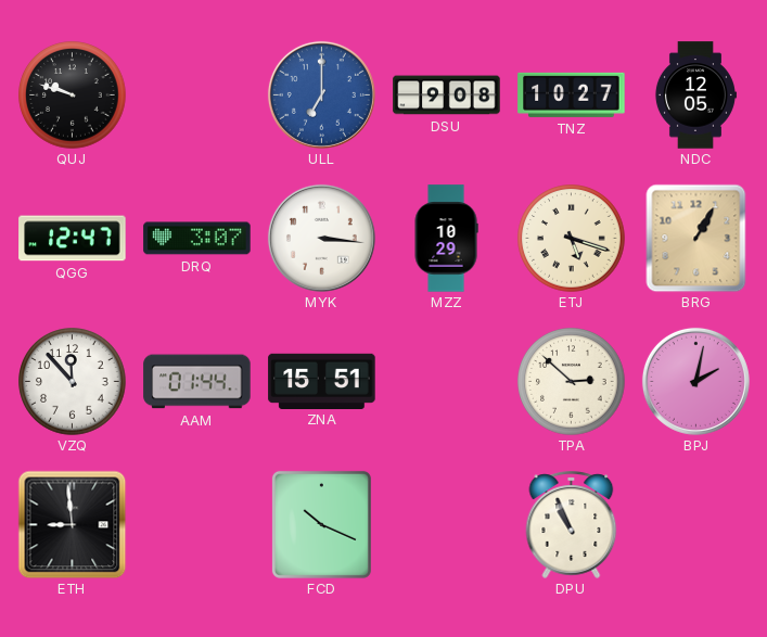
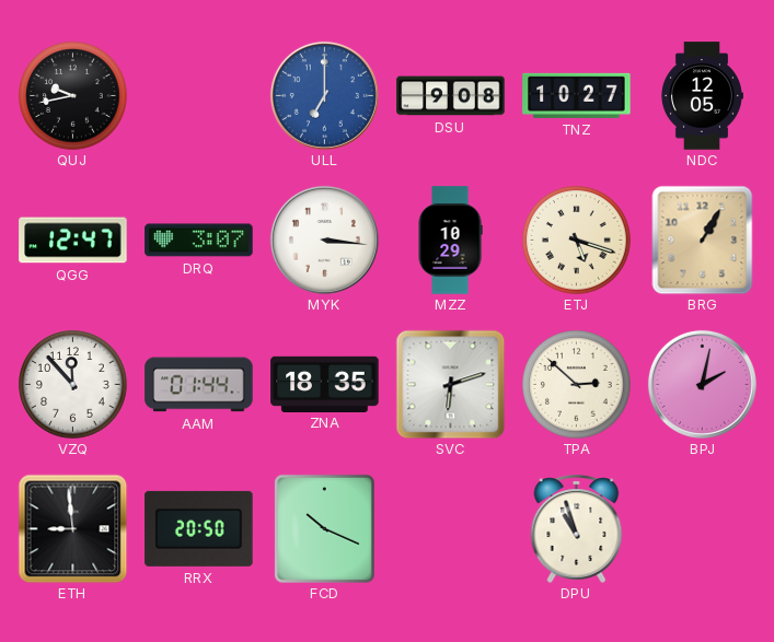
QUJ: 9:48 -> 9:43
ZNA: 15:51 -> 18:35
SVC: none -> 6:12
RRX: none -> 20:50
DPU: 10:56 -> 10:57
